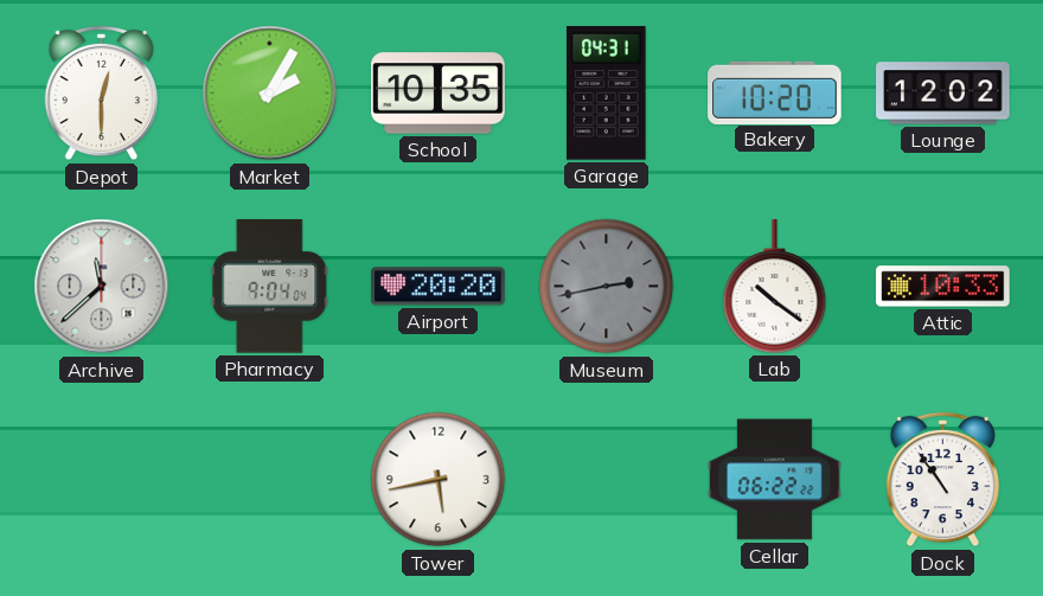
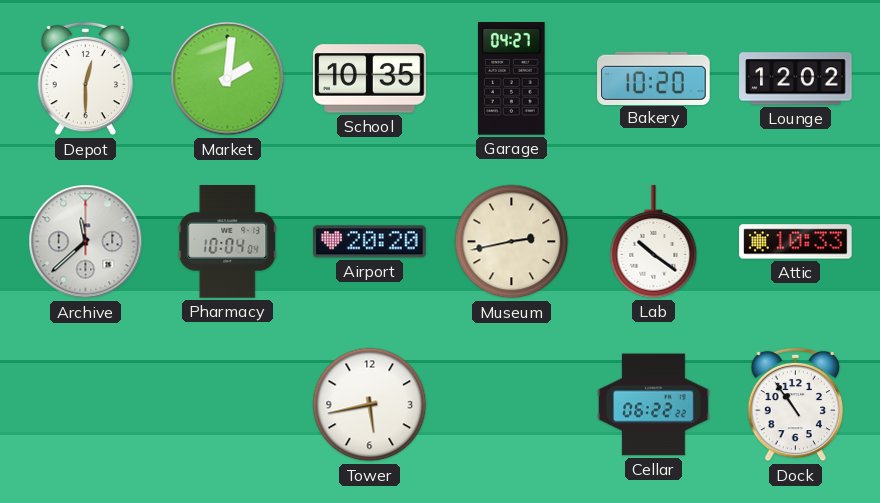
Market: 2:05 -> 2:01
Garage: 04:31 -> 04:27
Pharmacy: 9:04 -> 10:04
Museum dial: grey -> cream
